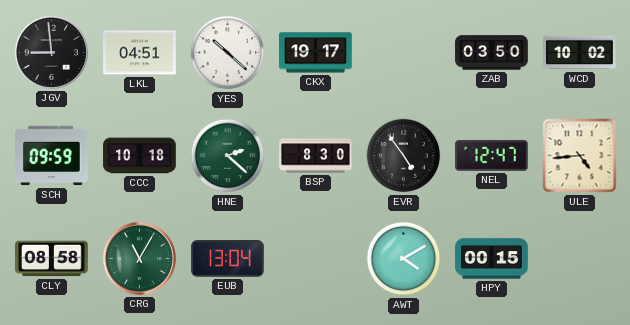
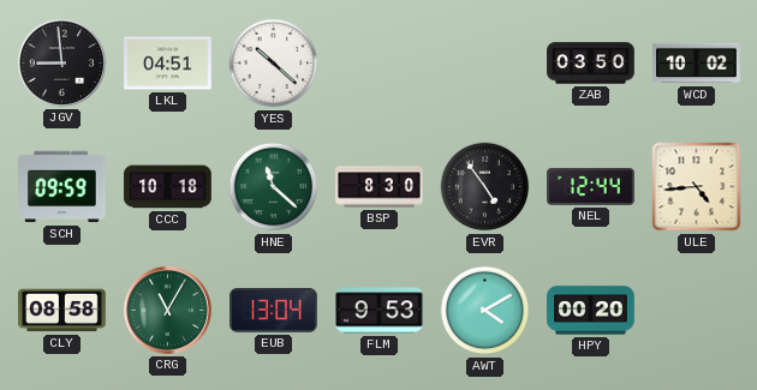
CKX: 19:17 -> none
HNE: 2:22 -> 11:22
NEL: 12:47 -> 12:44
FLM: none -> 9:53
HPY: 00:15 -> 00:20
